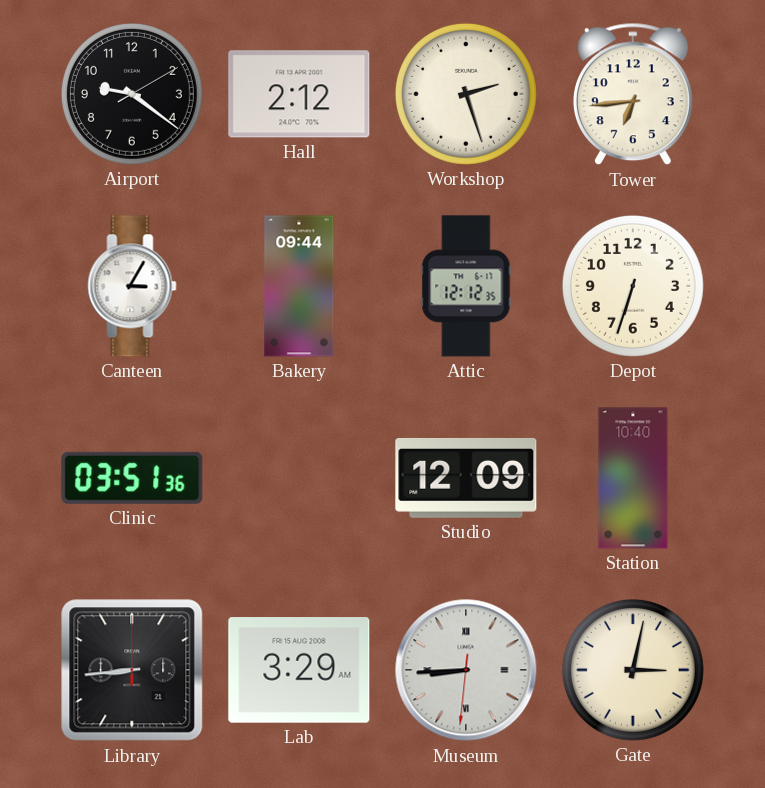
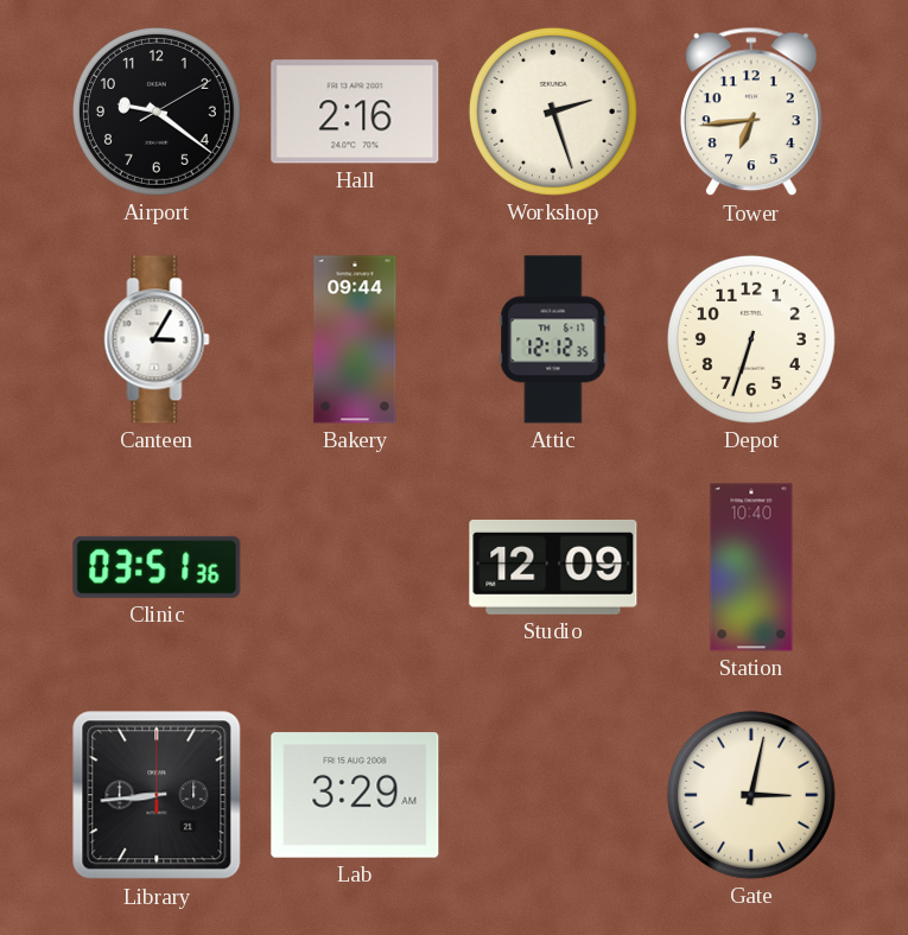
Hall: 2:12 -> 2:16
Museum: 8:44 -> none
